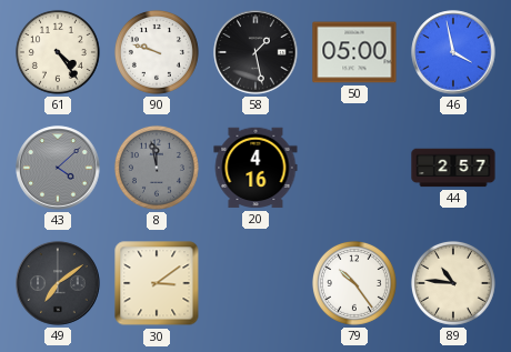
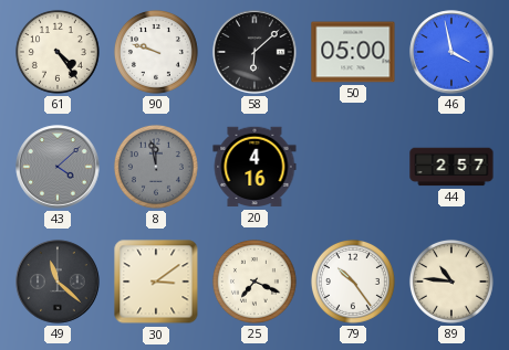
58: 1:28 -> 6:08
49: 7:09 -> 11:22
25: none -> 7:19
